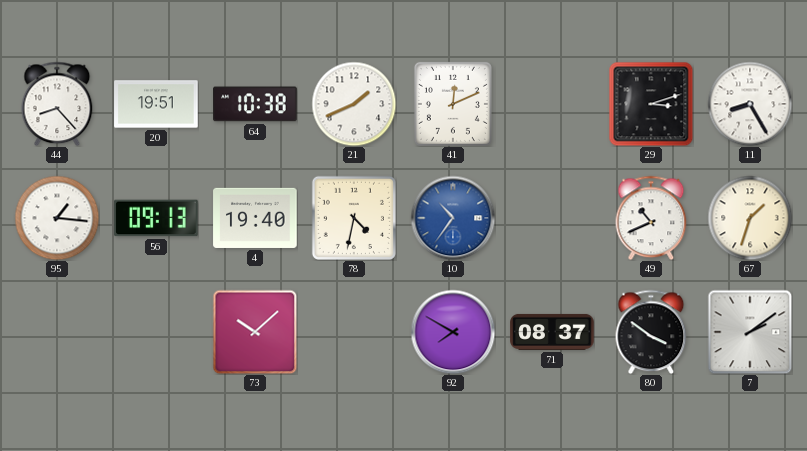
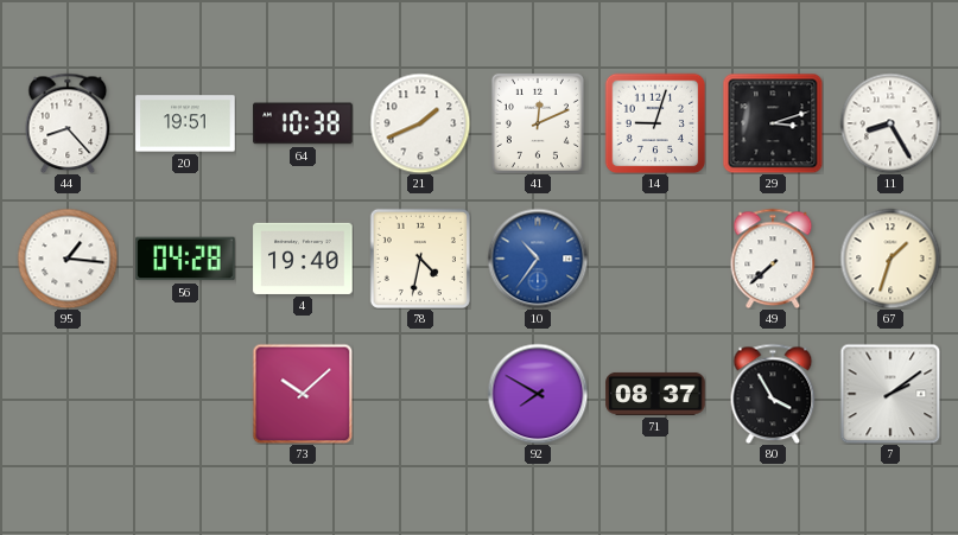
14: none -> 9:03
56: 09:13 -> 04:28
49: 10:41 -> 7:38
80: 3:51 -> 3:55
